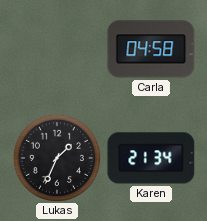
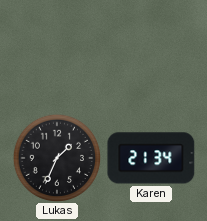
Carla: 04:58 -> none
